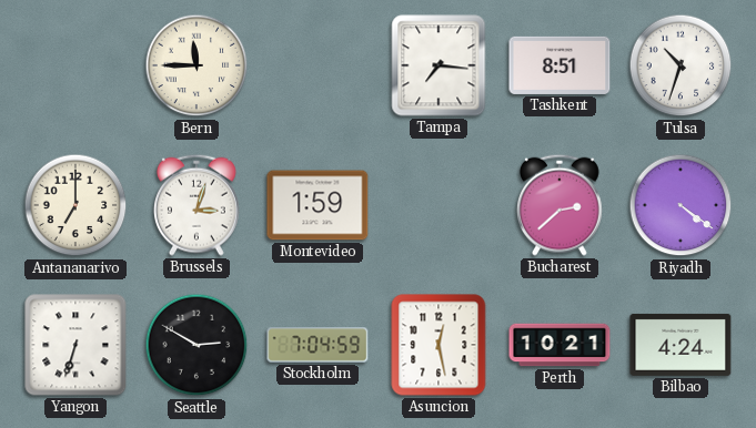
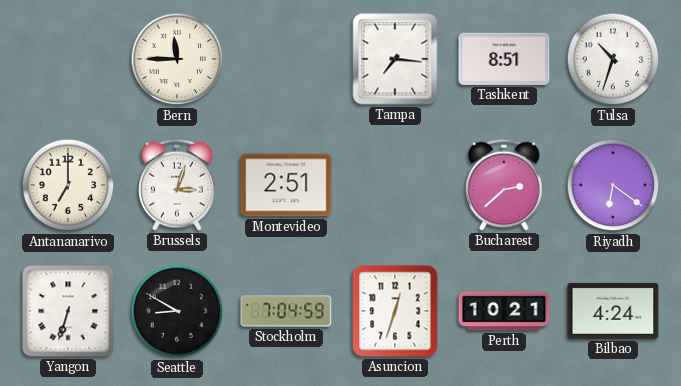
Montevideo: 1:59 -> 2:51
Riyadh: 4:21 -> 6:21
Seattle: 2:50 -> 8:50
Asuncion: 12:28 -> 12:33
